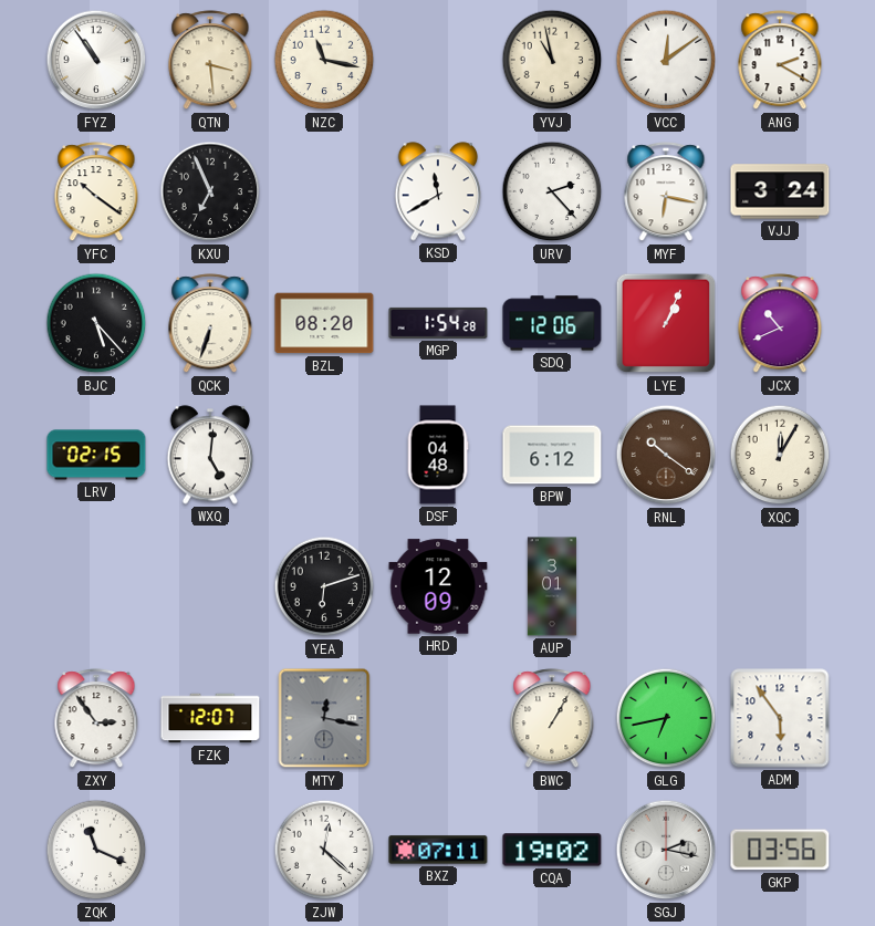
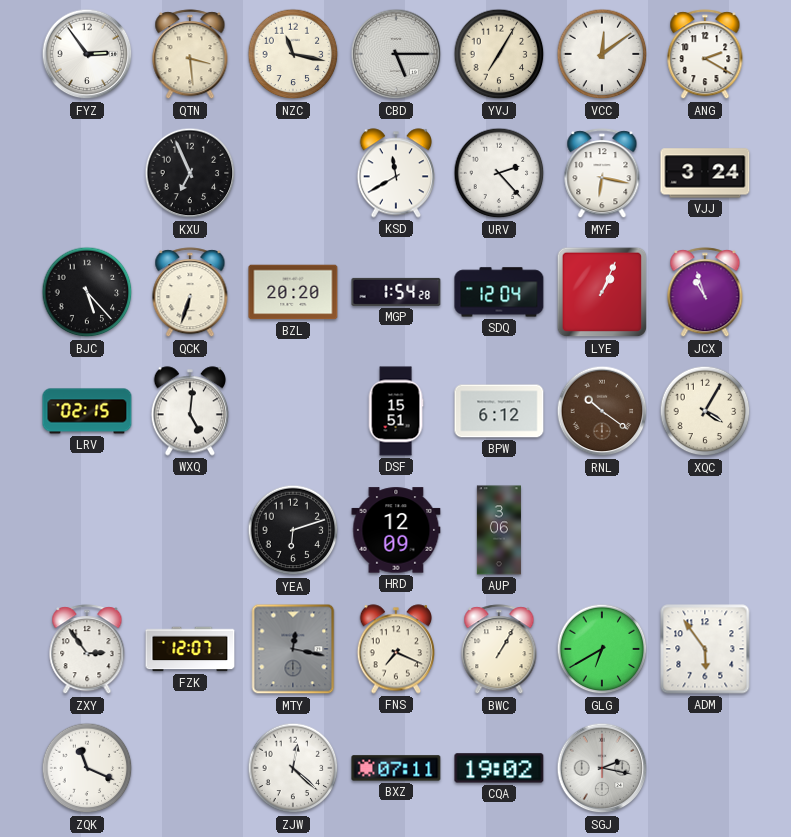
FYZ: 10:54 -> 2:54
CBD: none -> 5:15
YVJ: 10:58 -> 7:05
YFC: 10:21 -> none
BZL: 08:20 -> 20:20
SDQ: 12:06 -> 12:04
JCX: 10:41 -> 10:57
DSF: 04:48 -> 15:51
XQC: 12:05 -> 4:05
AUP: 3:01 -> 3:06
FNS: none -> 7:19
GLG: 6:43 -> 6:40
GKP: 03:56 -> none
